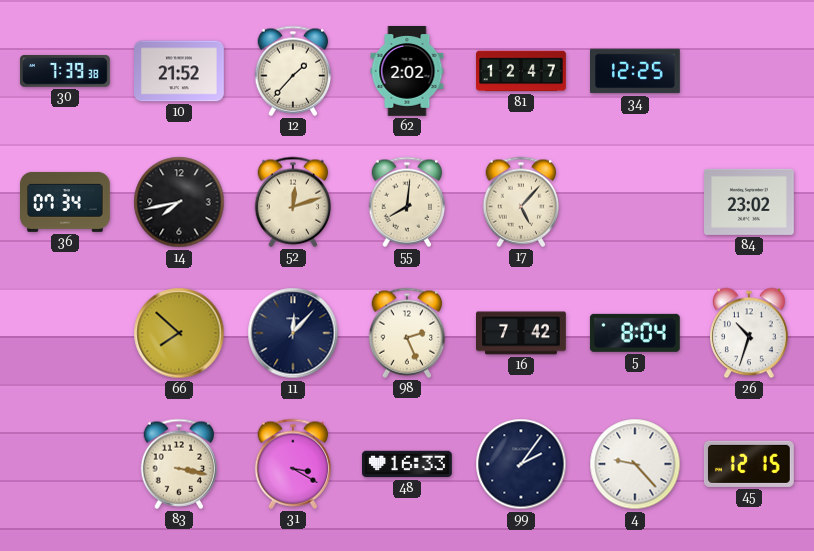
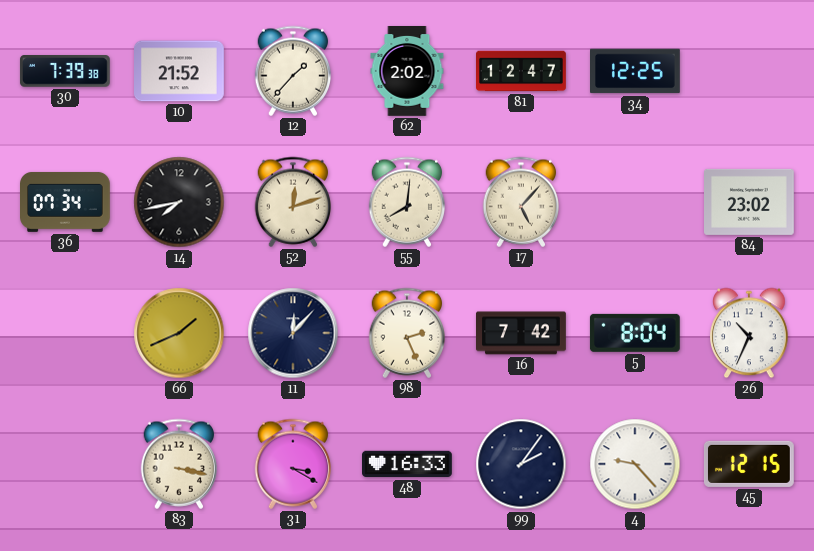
66: 7:52 -> 1:41
26: 10:33 -> 10:34
